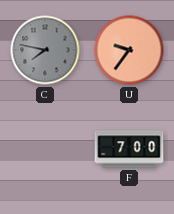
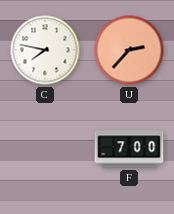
C dial: grey -> white
U: 9:36 -> 2:37
